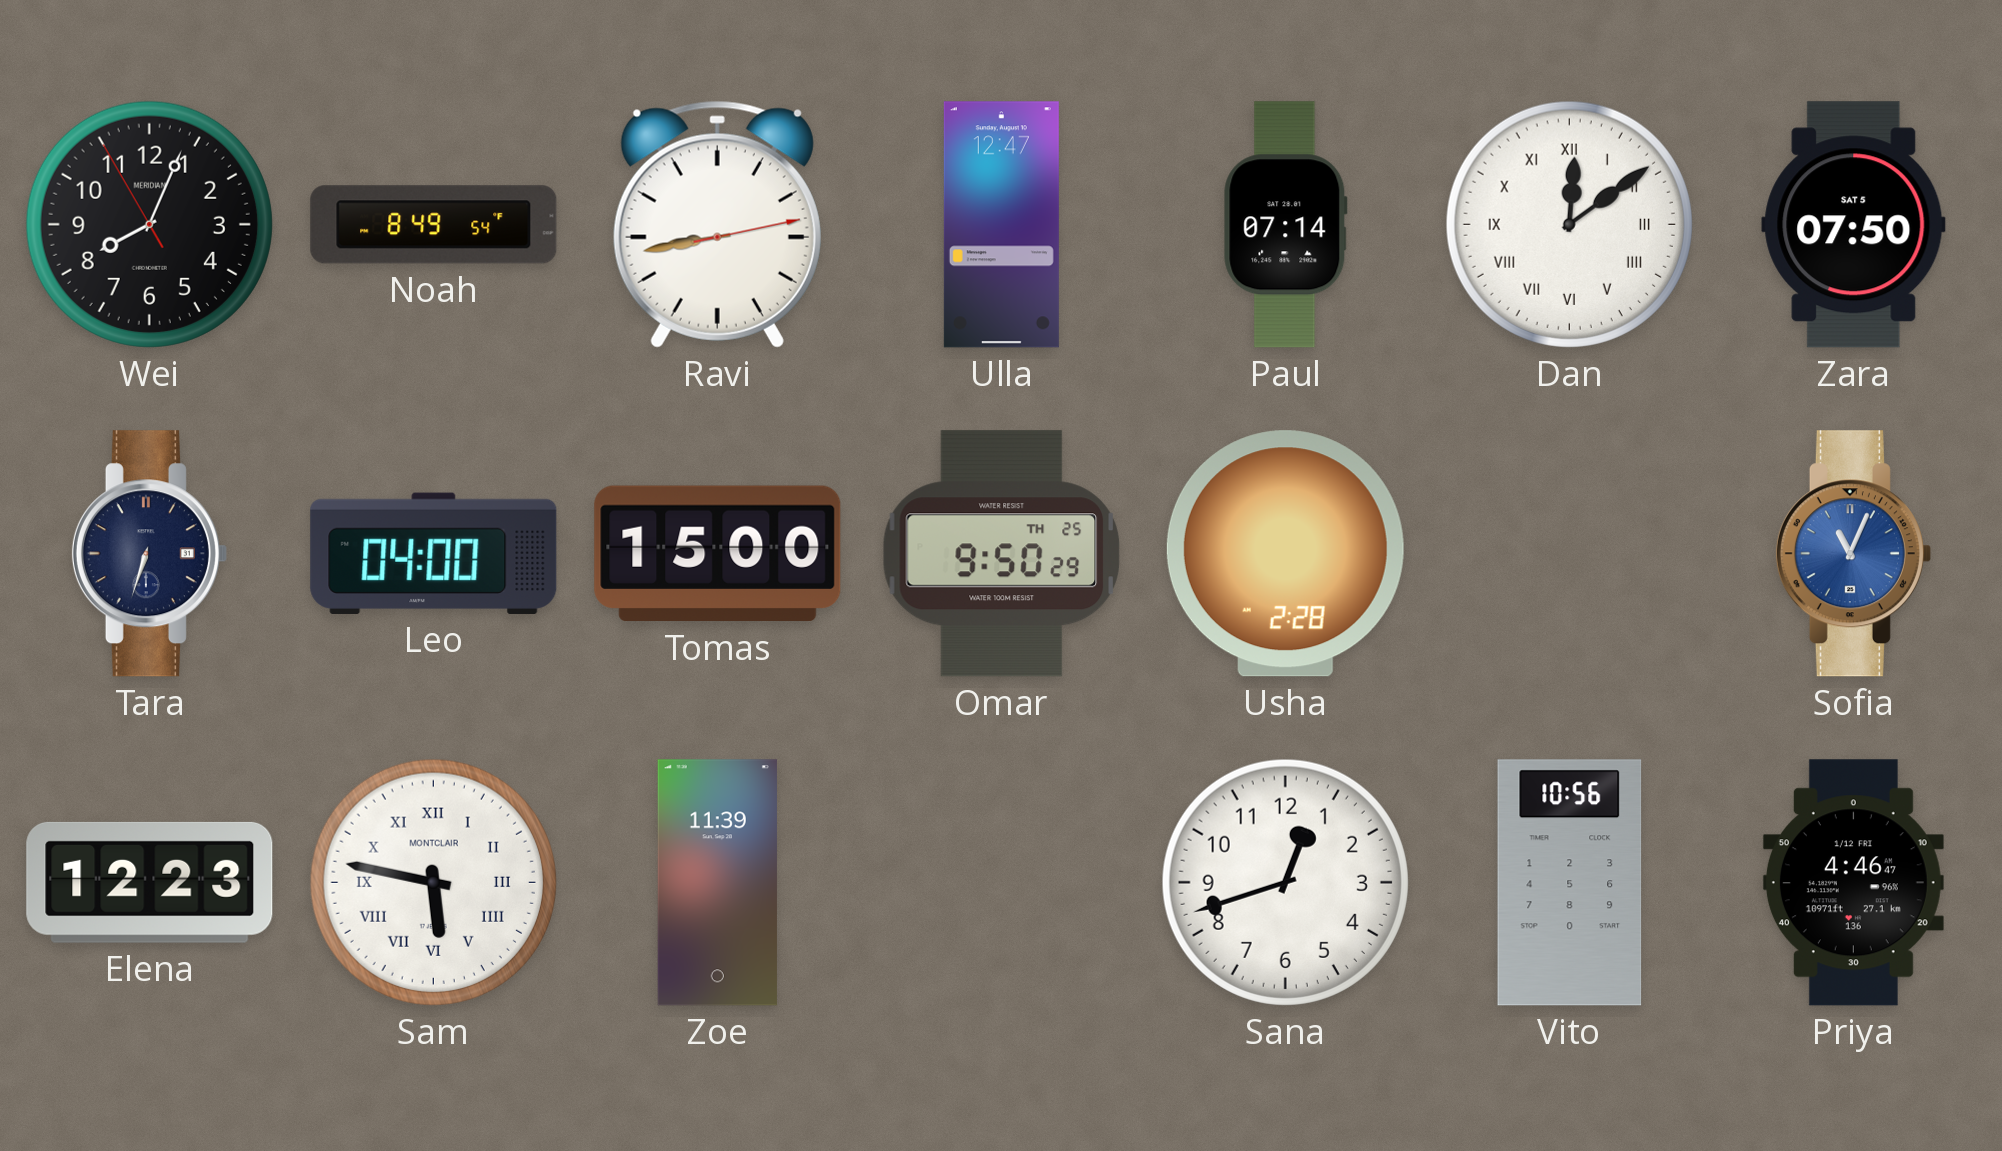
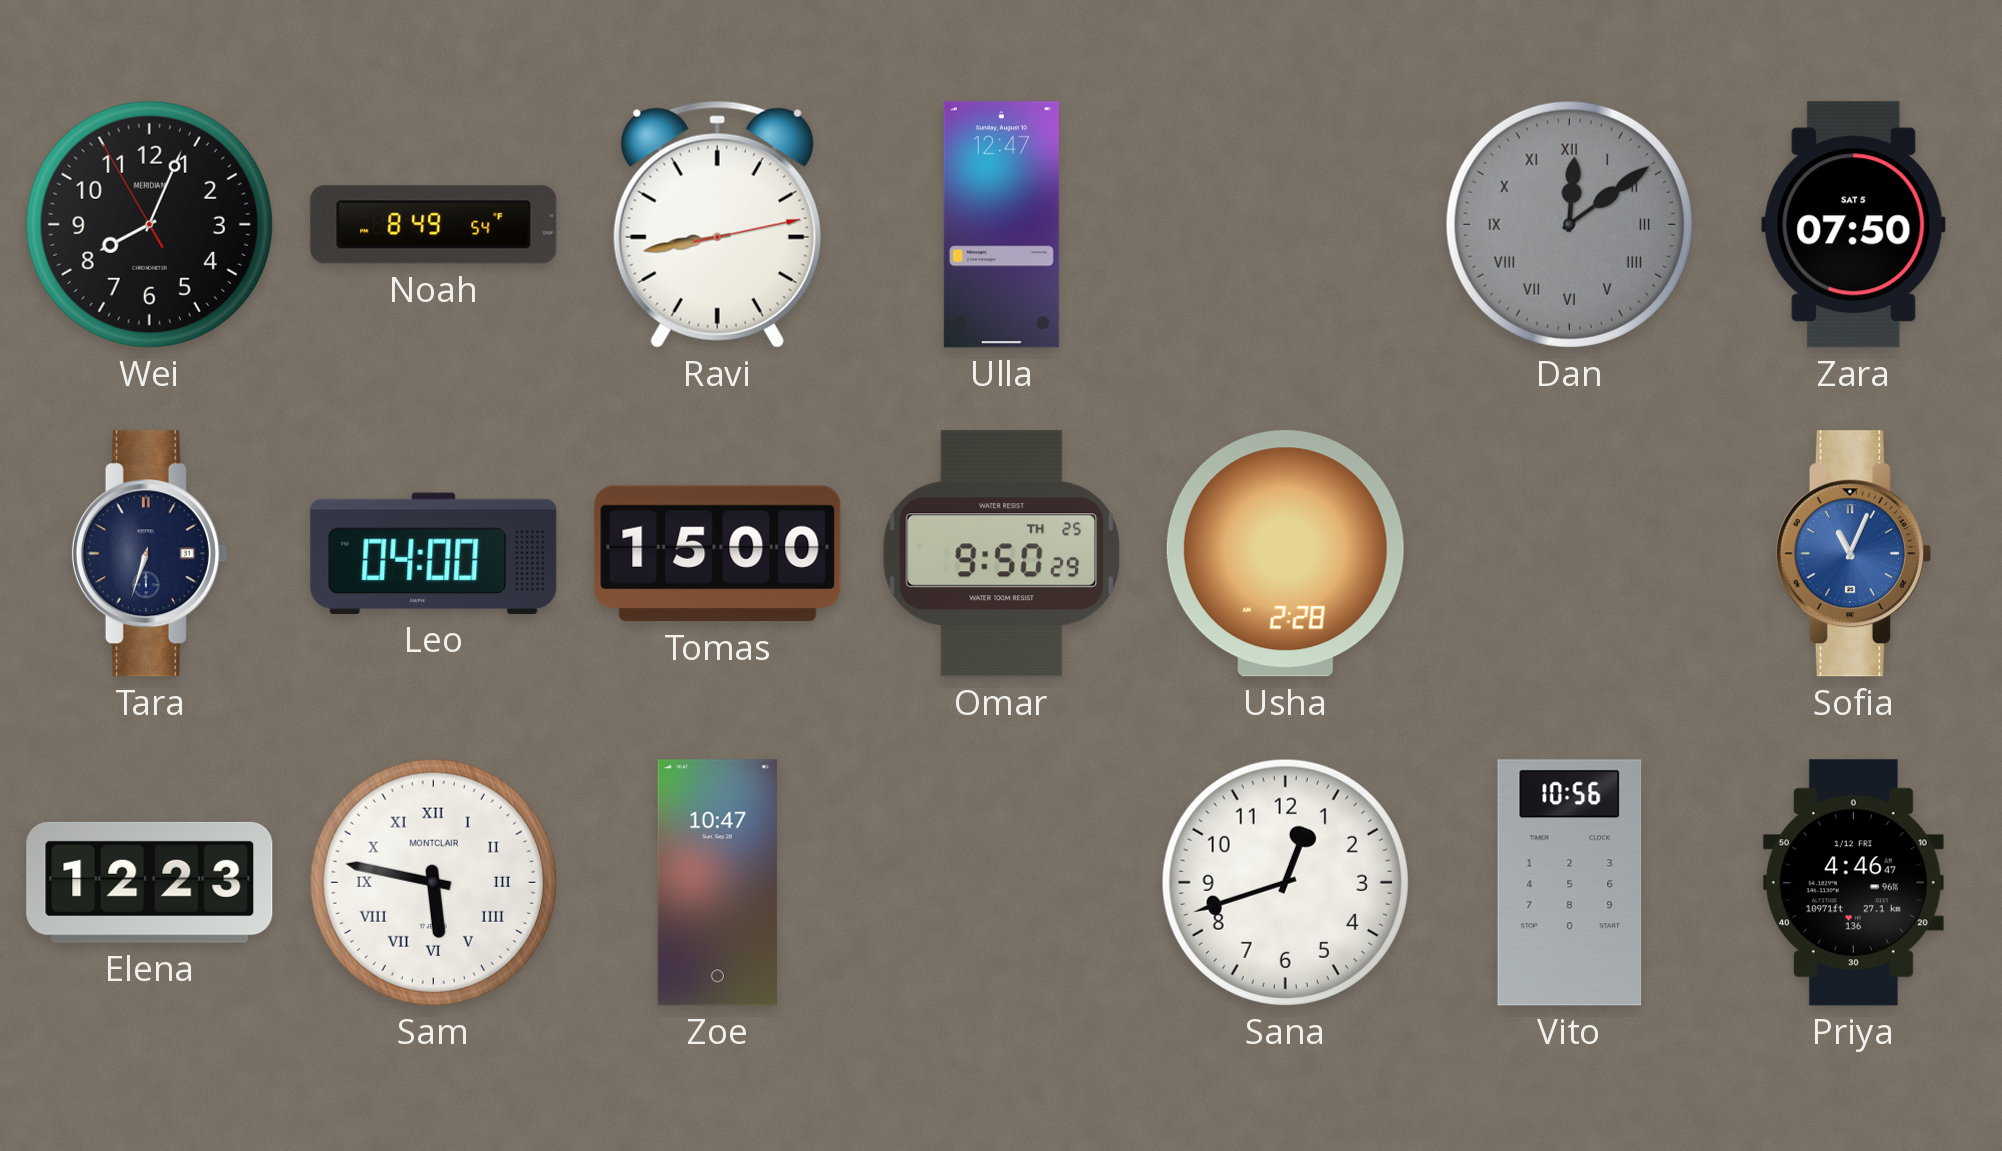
Paul: 07:14 -> none
Dan dial: white -> grey
Zoe: 11:39 -> 10:47
